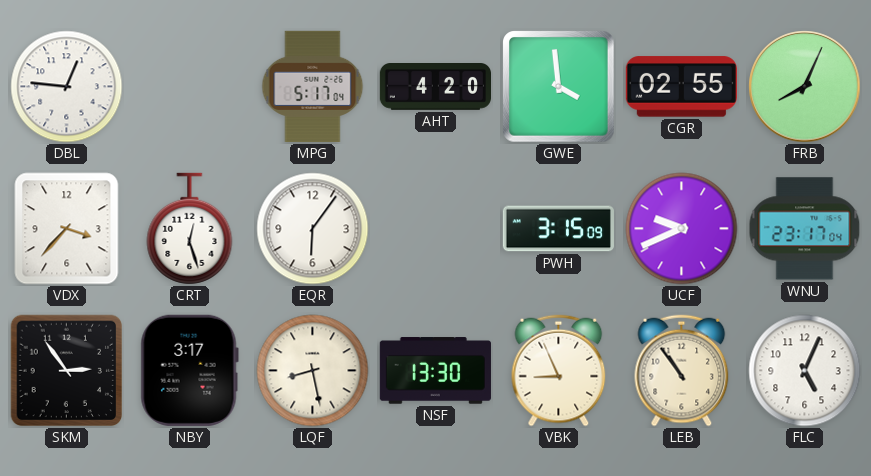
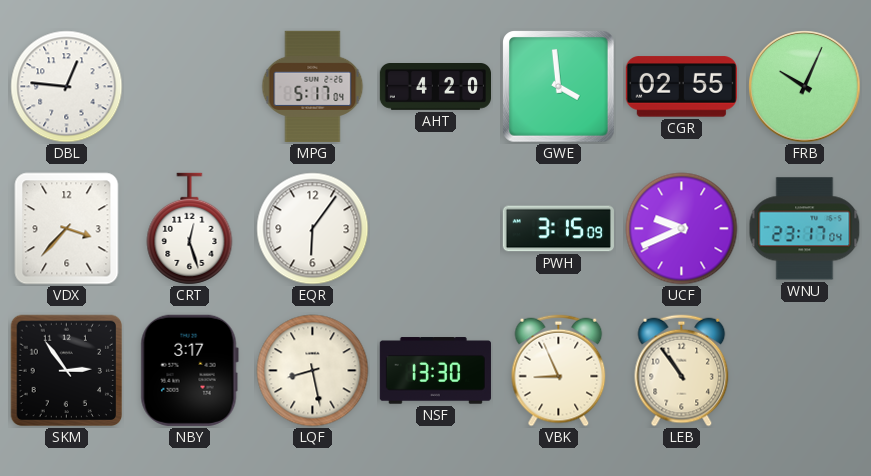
FRB: 8:04 -> 10:04
FLC: 5:04 -> none
